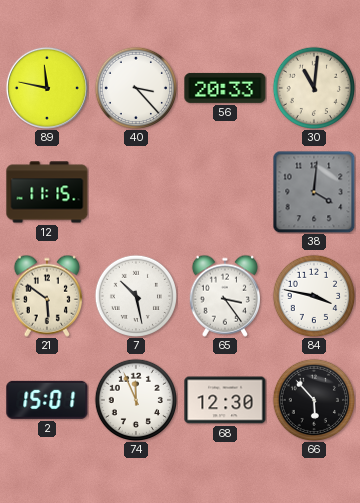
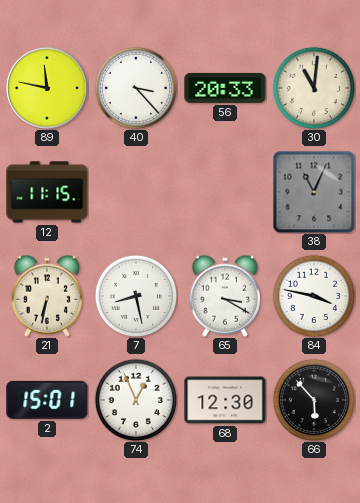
38: 4:01 -> 11:04
21: 5:51 -> 6:32
7: 10:28 -> 8:28
65: 3:24 -> 3:20
74: 11:56 -> 12:56
